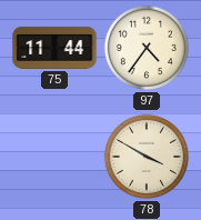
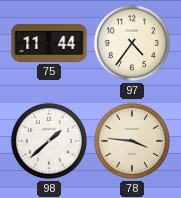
98: none -> 1:38
78: 3:50 -> 3:46
